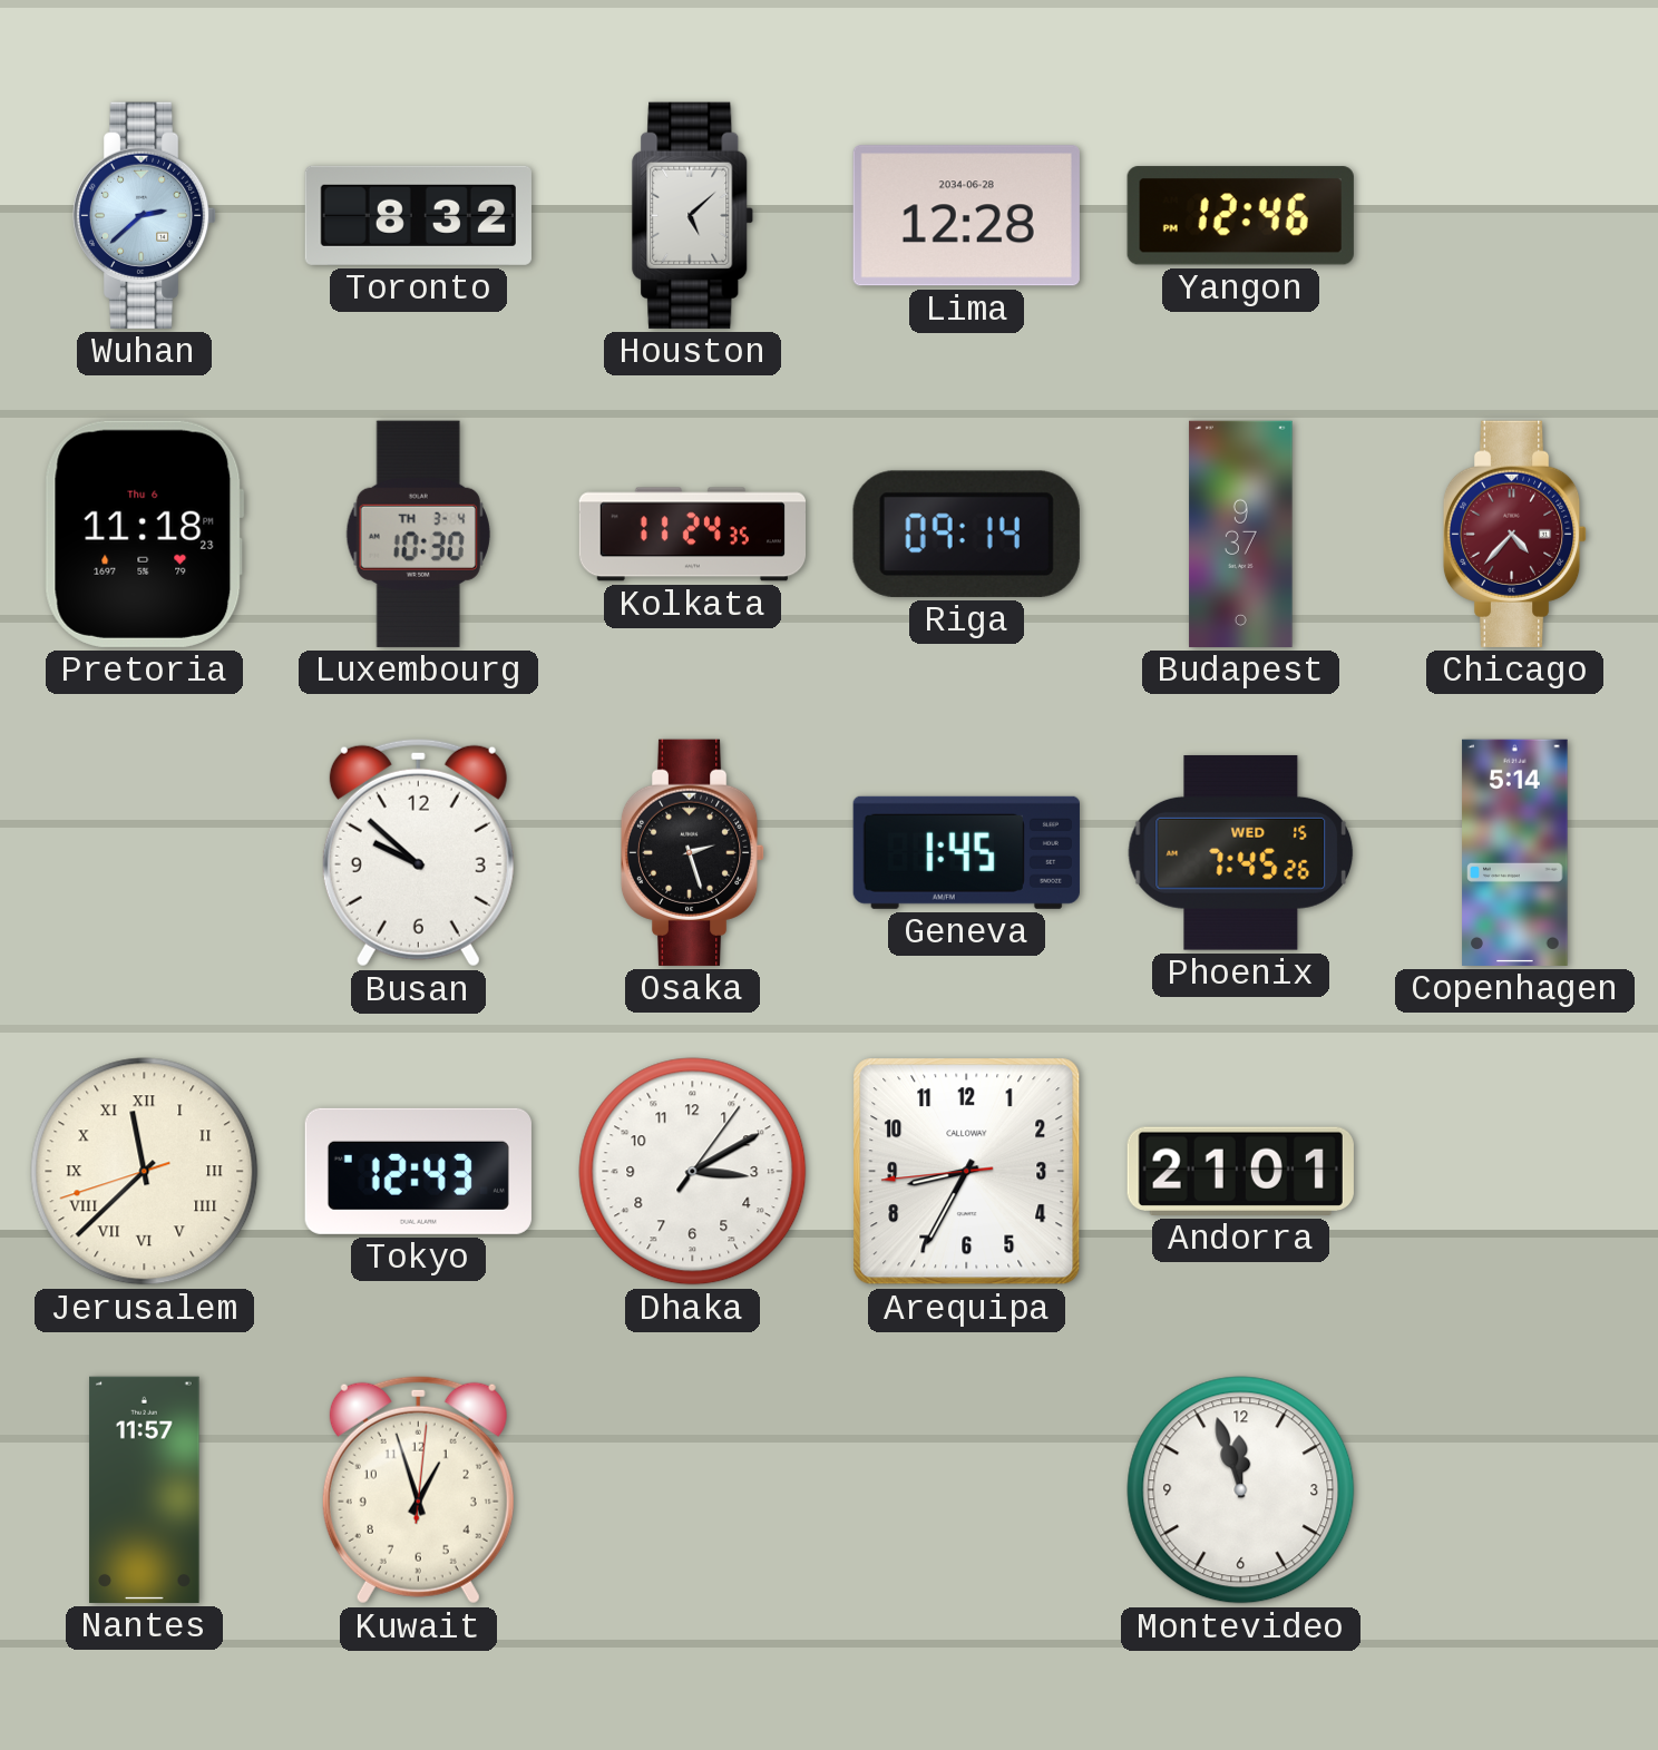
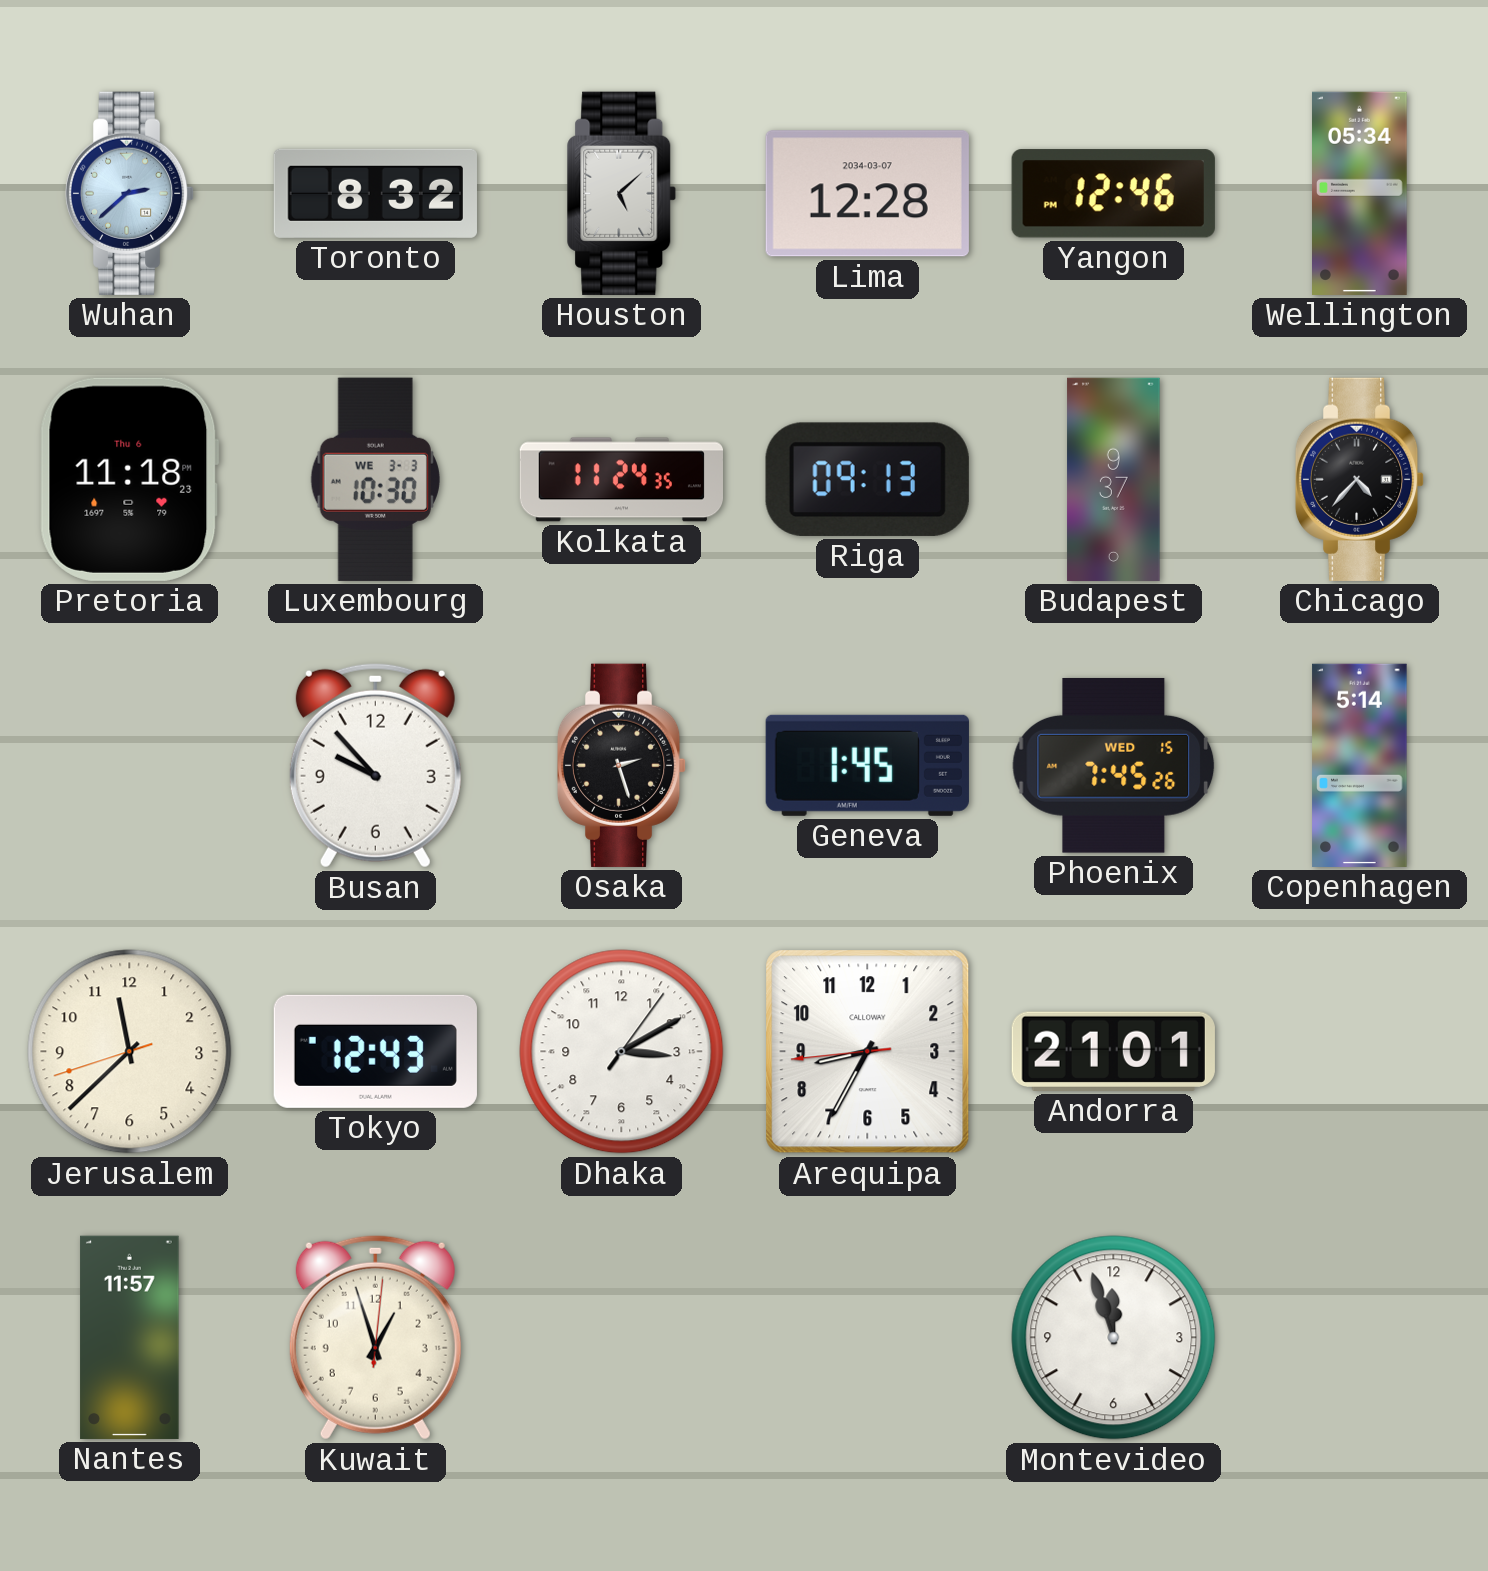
Lima date: 2034-06-28 -> 2034-03-07
Wellington: none -> 05:34
Luxembourg date: TH 3-4 -> WE 3-3
Riga: 09:14 -> 09:13
Chicago dial: burgundy -> black
Busan: 9:52 -> 9:53
Jerusalem numerals: Roman -> Arabic
